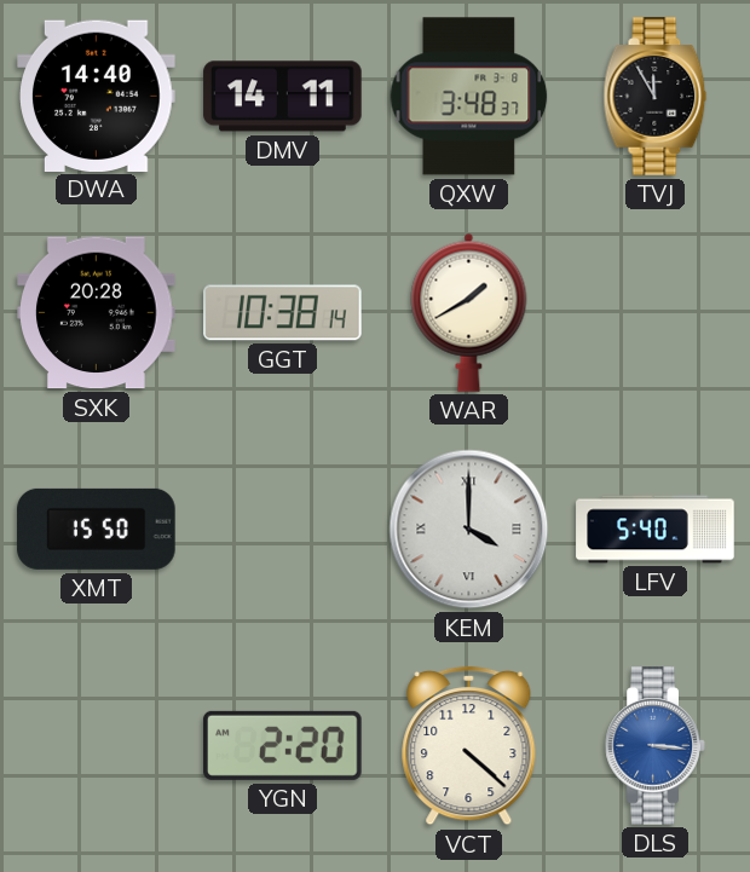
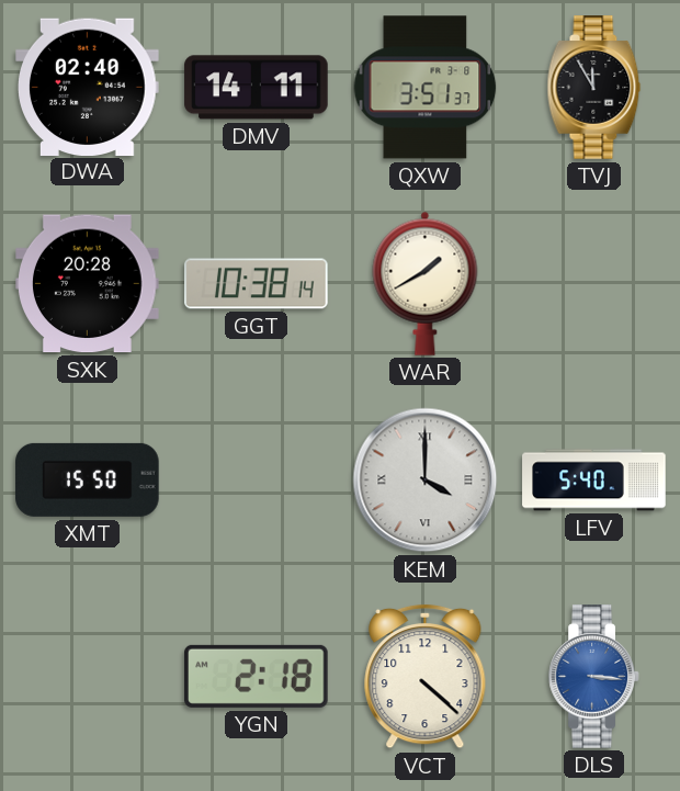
DWA: 14:40 -> 02:40
QXW: 3:48 -> 3:51
YGN: 2:20 -> 2:18
